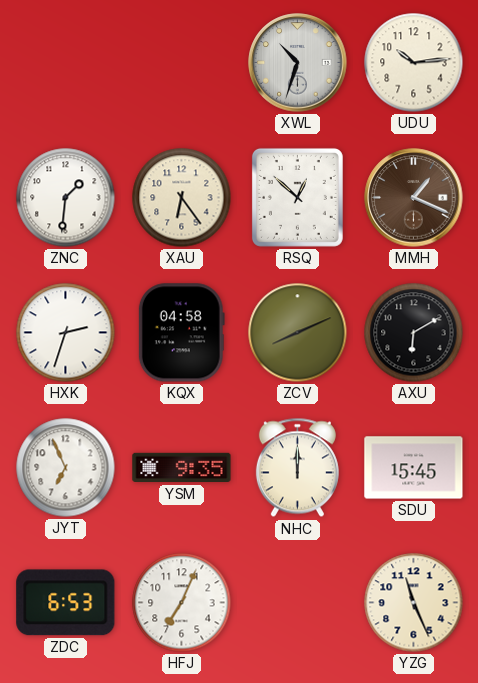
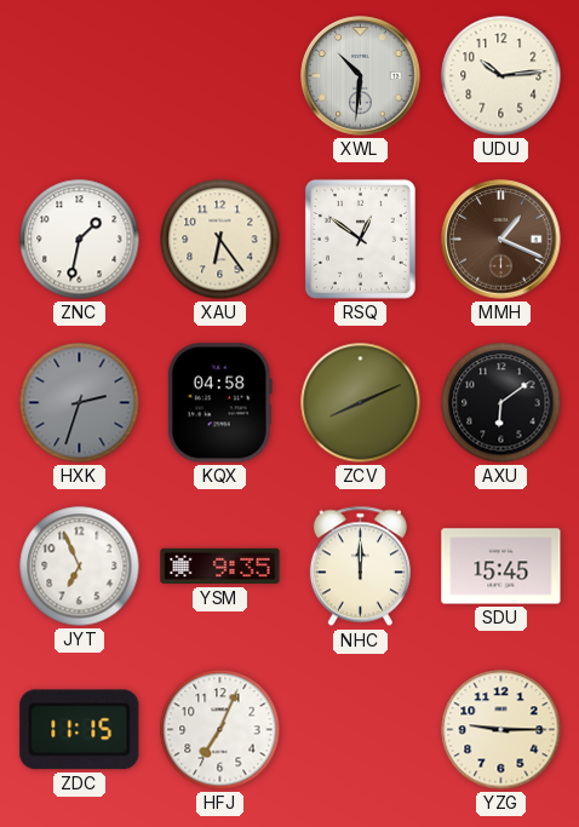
XWL: 10:33 -> 10:31
ZNC: 1:31 -> 1:32
RSQ: 12:52 -> 12:51
HXK dial: white -> grey
AXU: 6:10 -> 6:09
ZDC: 6:53 -> 11:15
YZG: 11:26 -> 9:15
